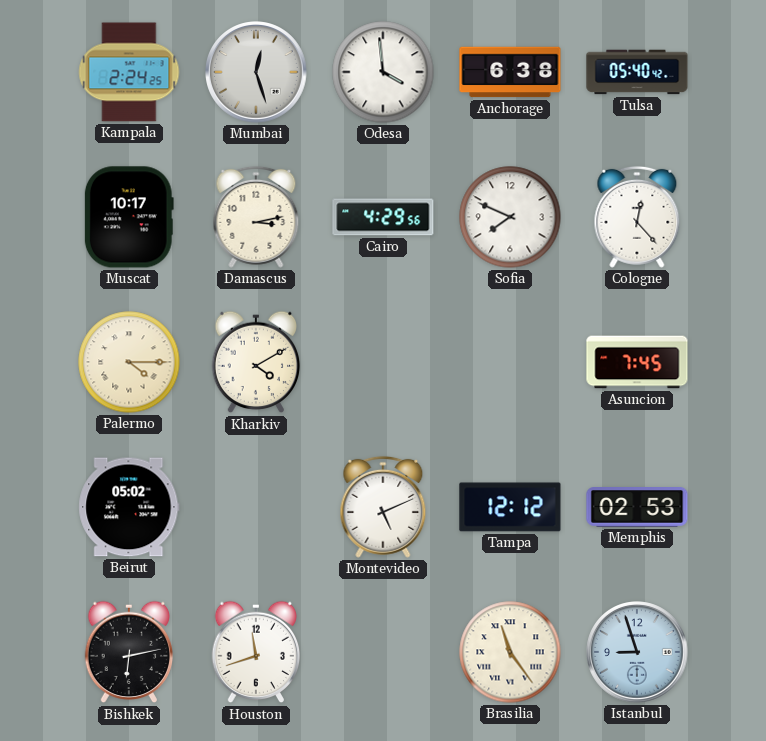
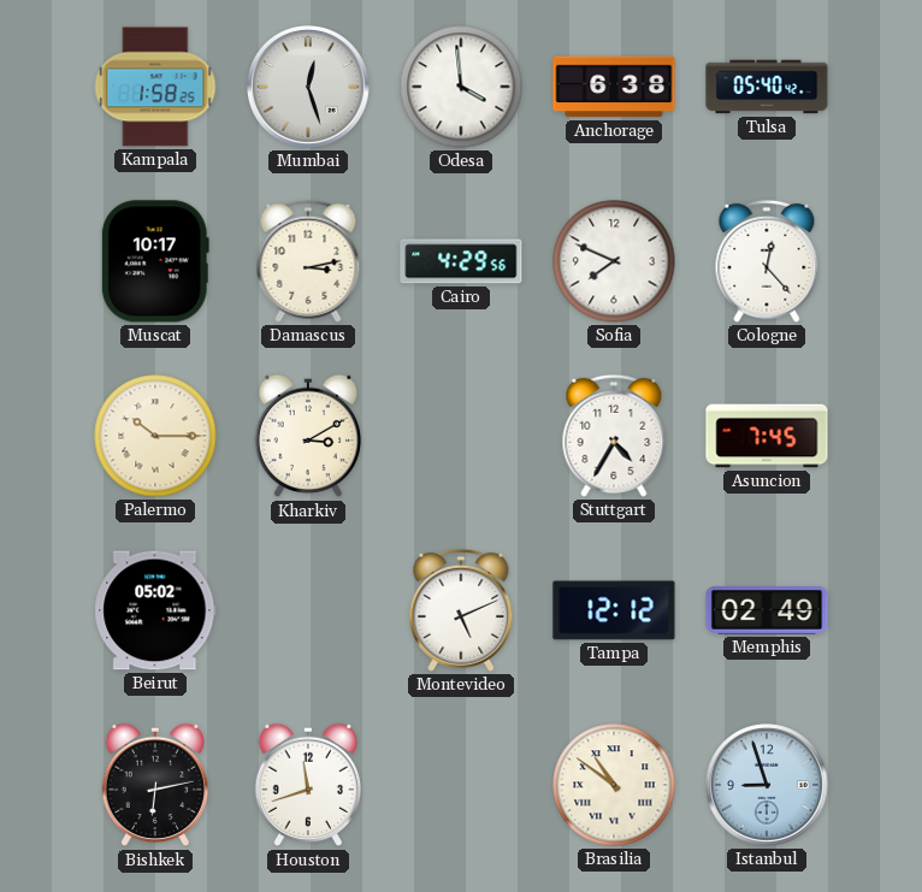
Kampala: 2:24 -> 1:58
Palermo: 4:15 -> 10:15
Kharkiv: 4:10 -> 3:10
Stuttgart: none -> 4:35
Memphis: 02:53 -> 02:49
Brasilia: 11:24 -> 10:51
